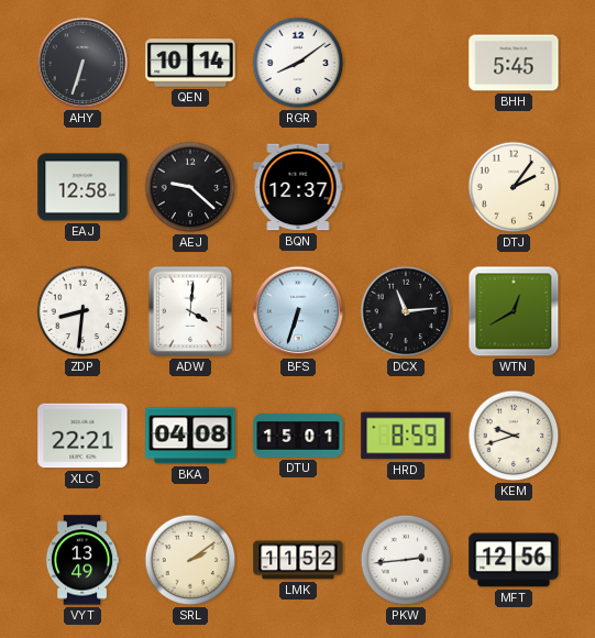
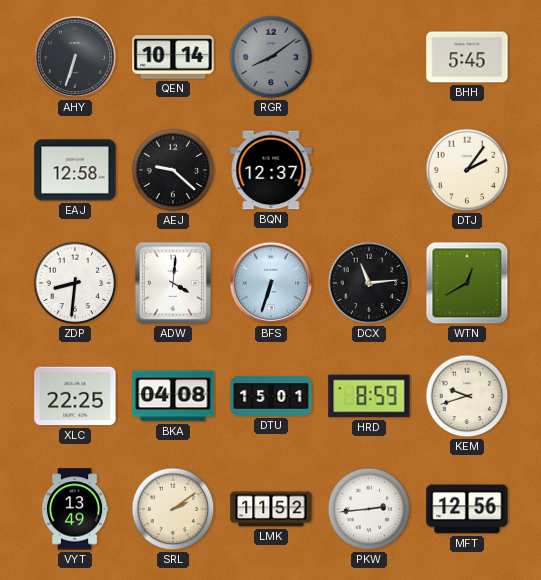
RGR dial: white -> grey
XLC: 22:21 -> 22:25
